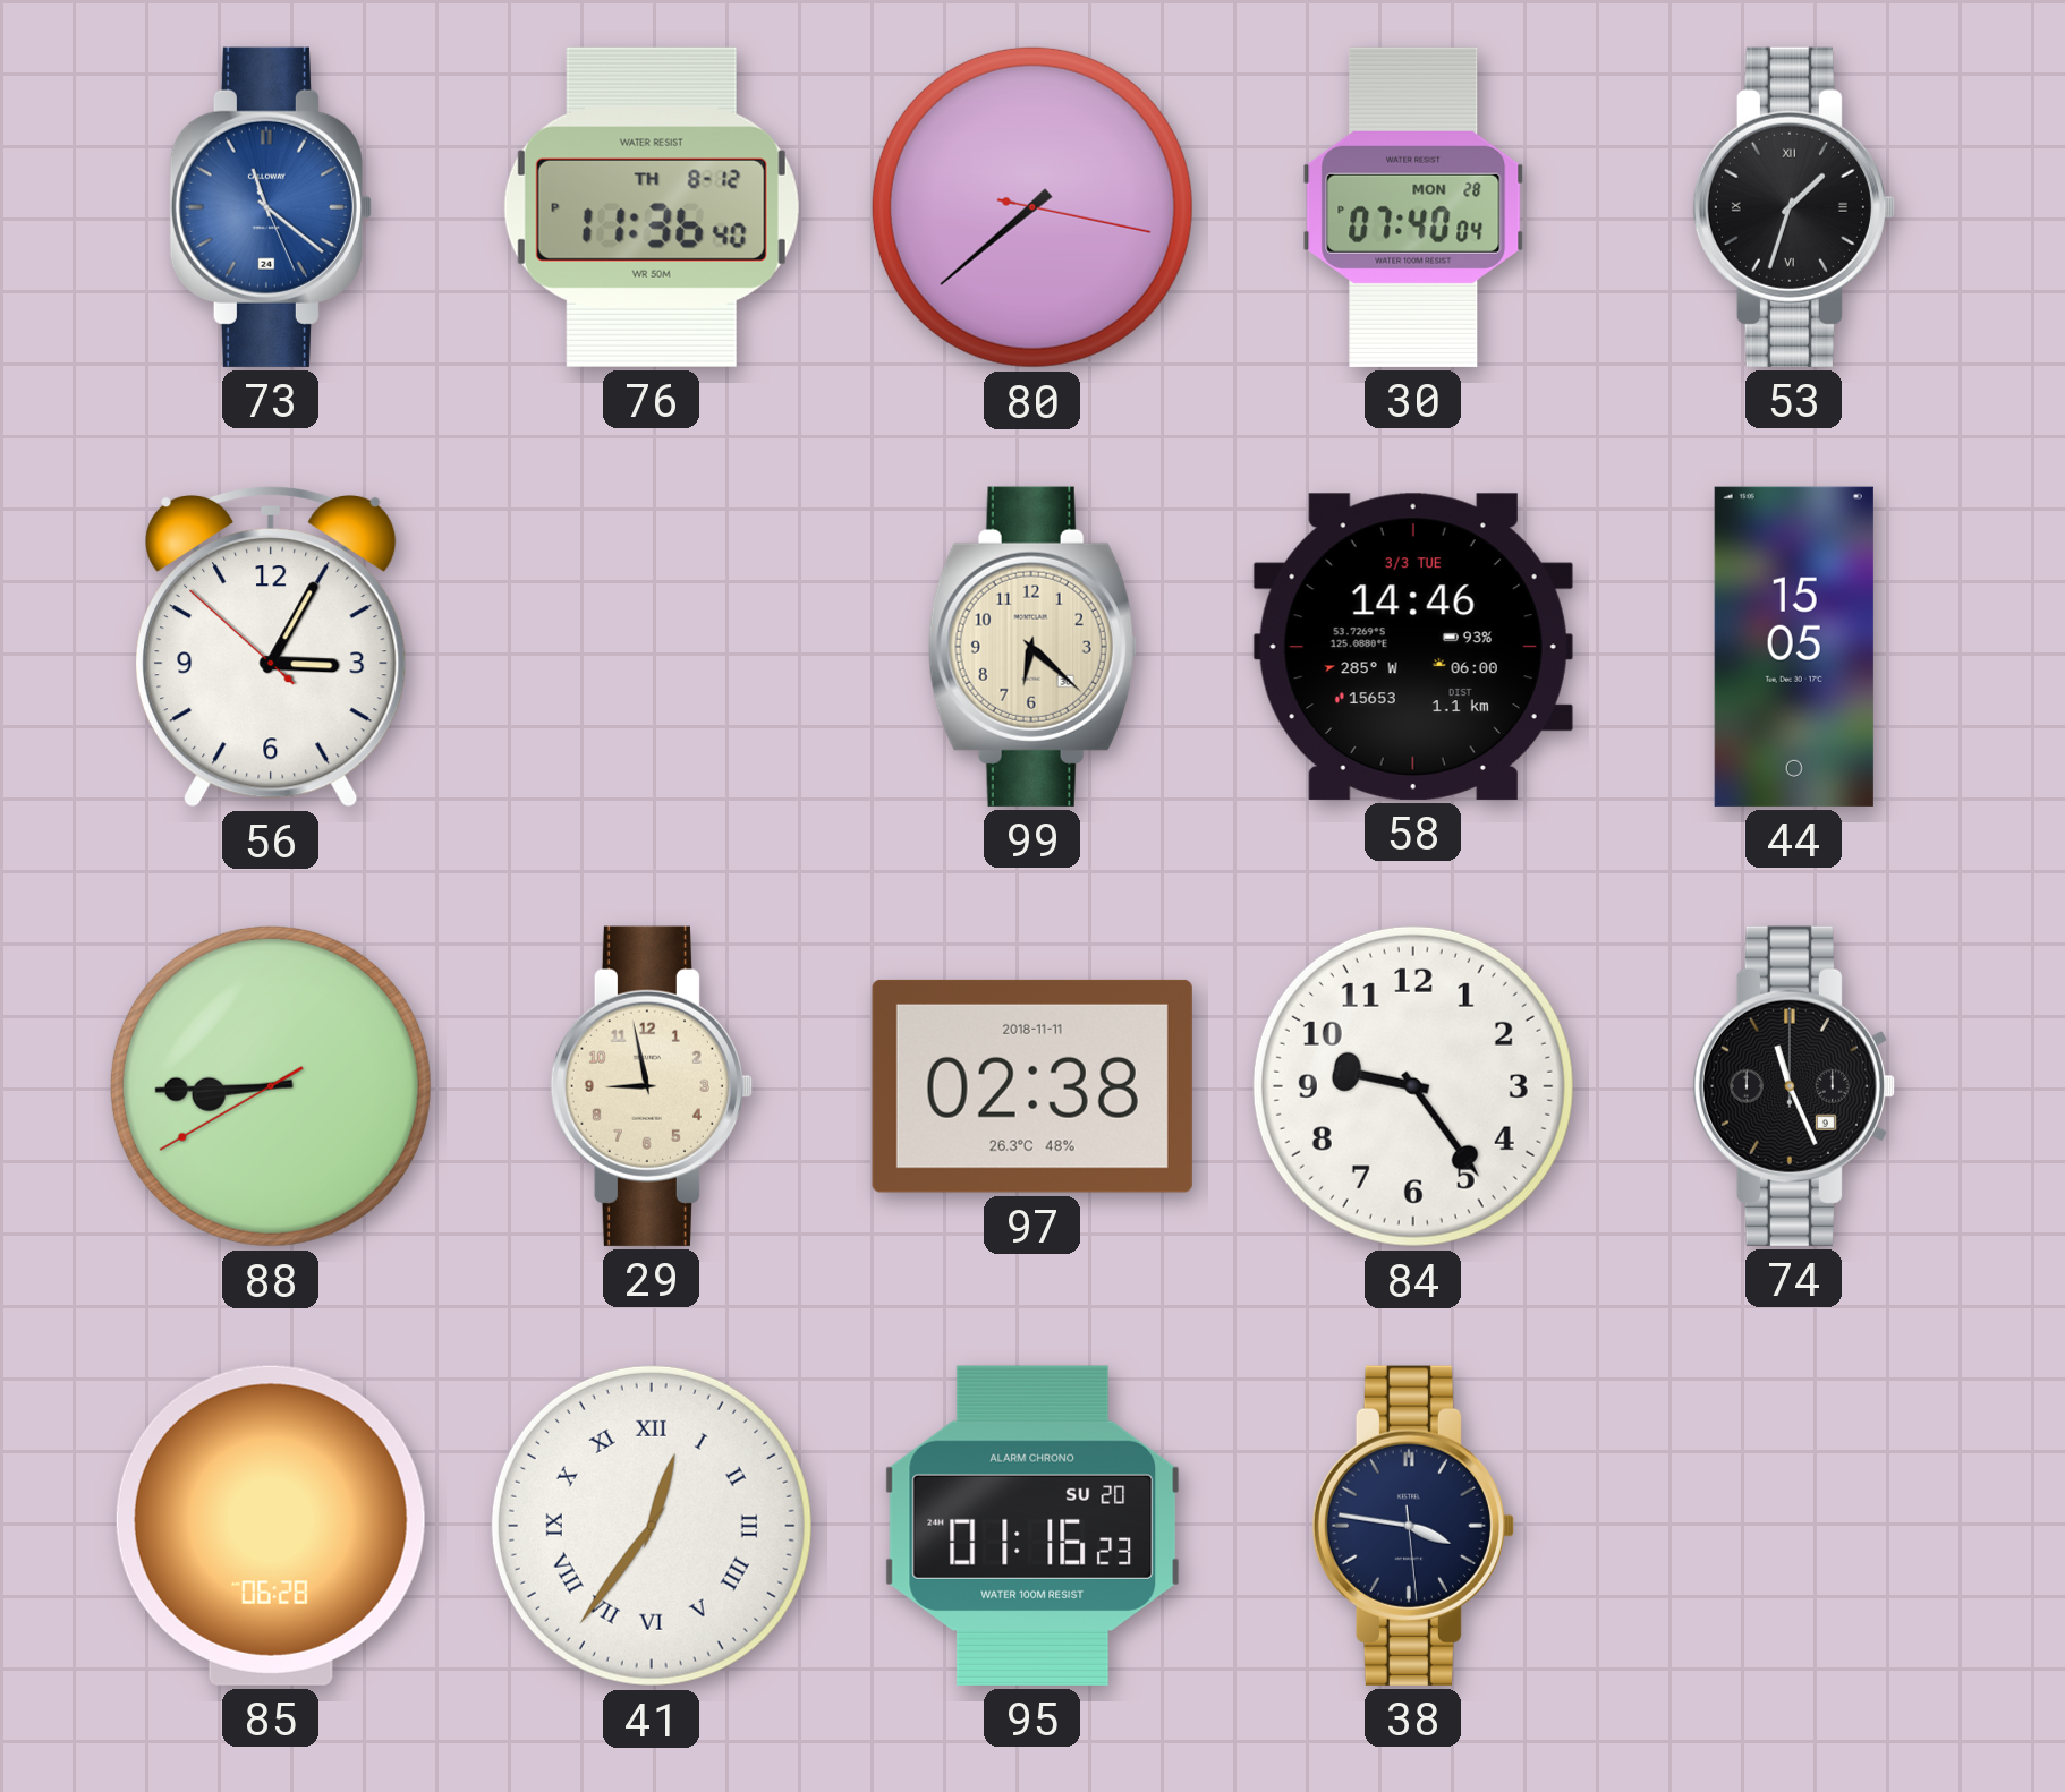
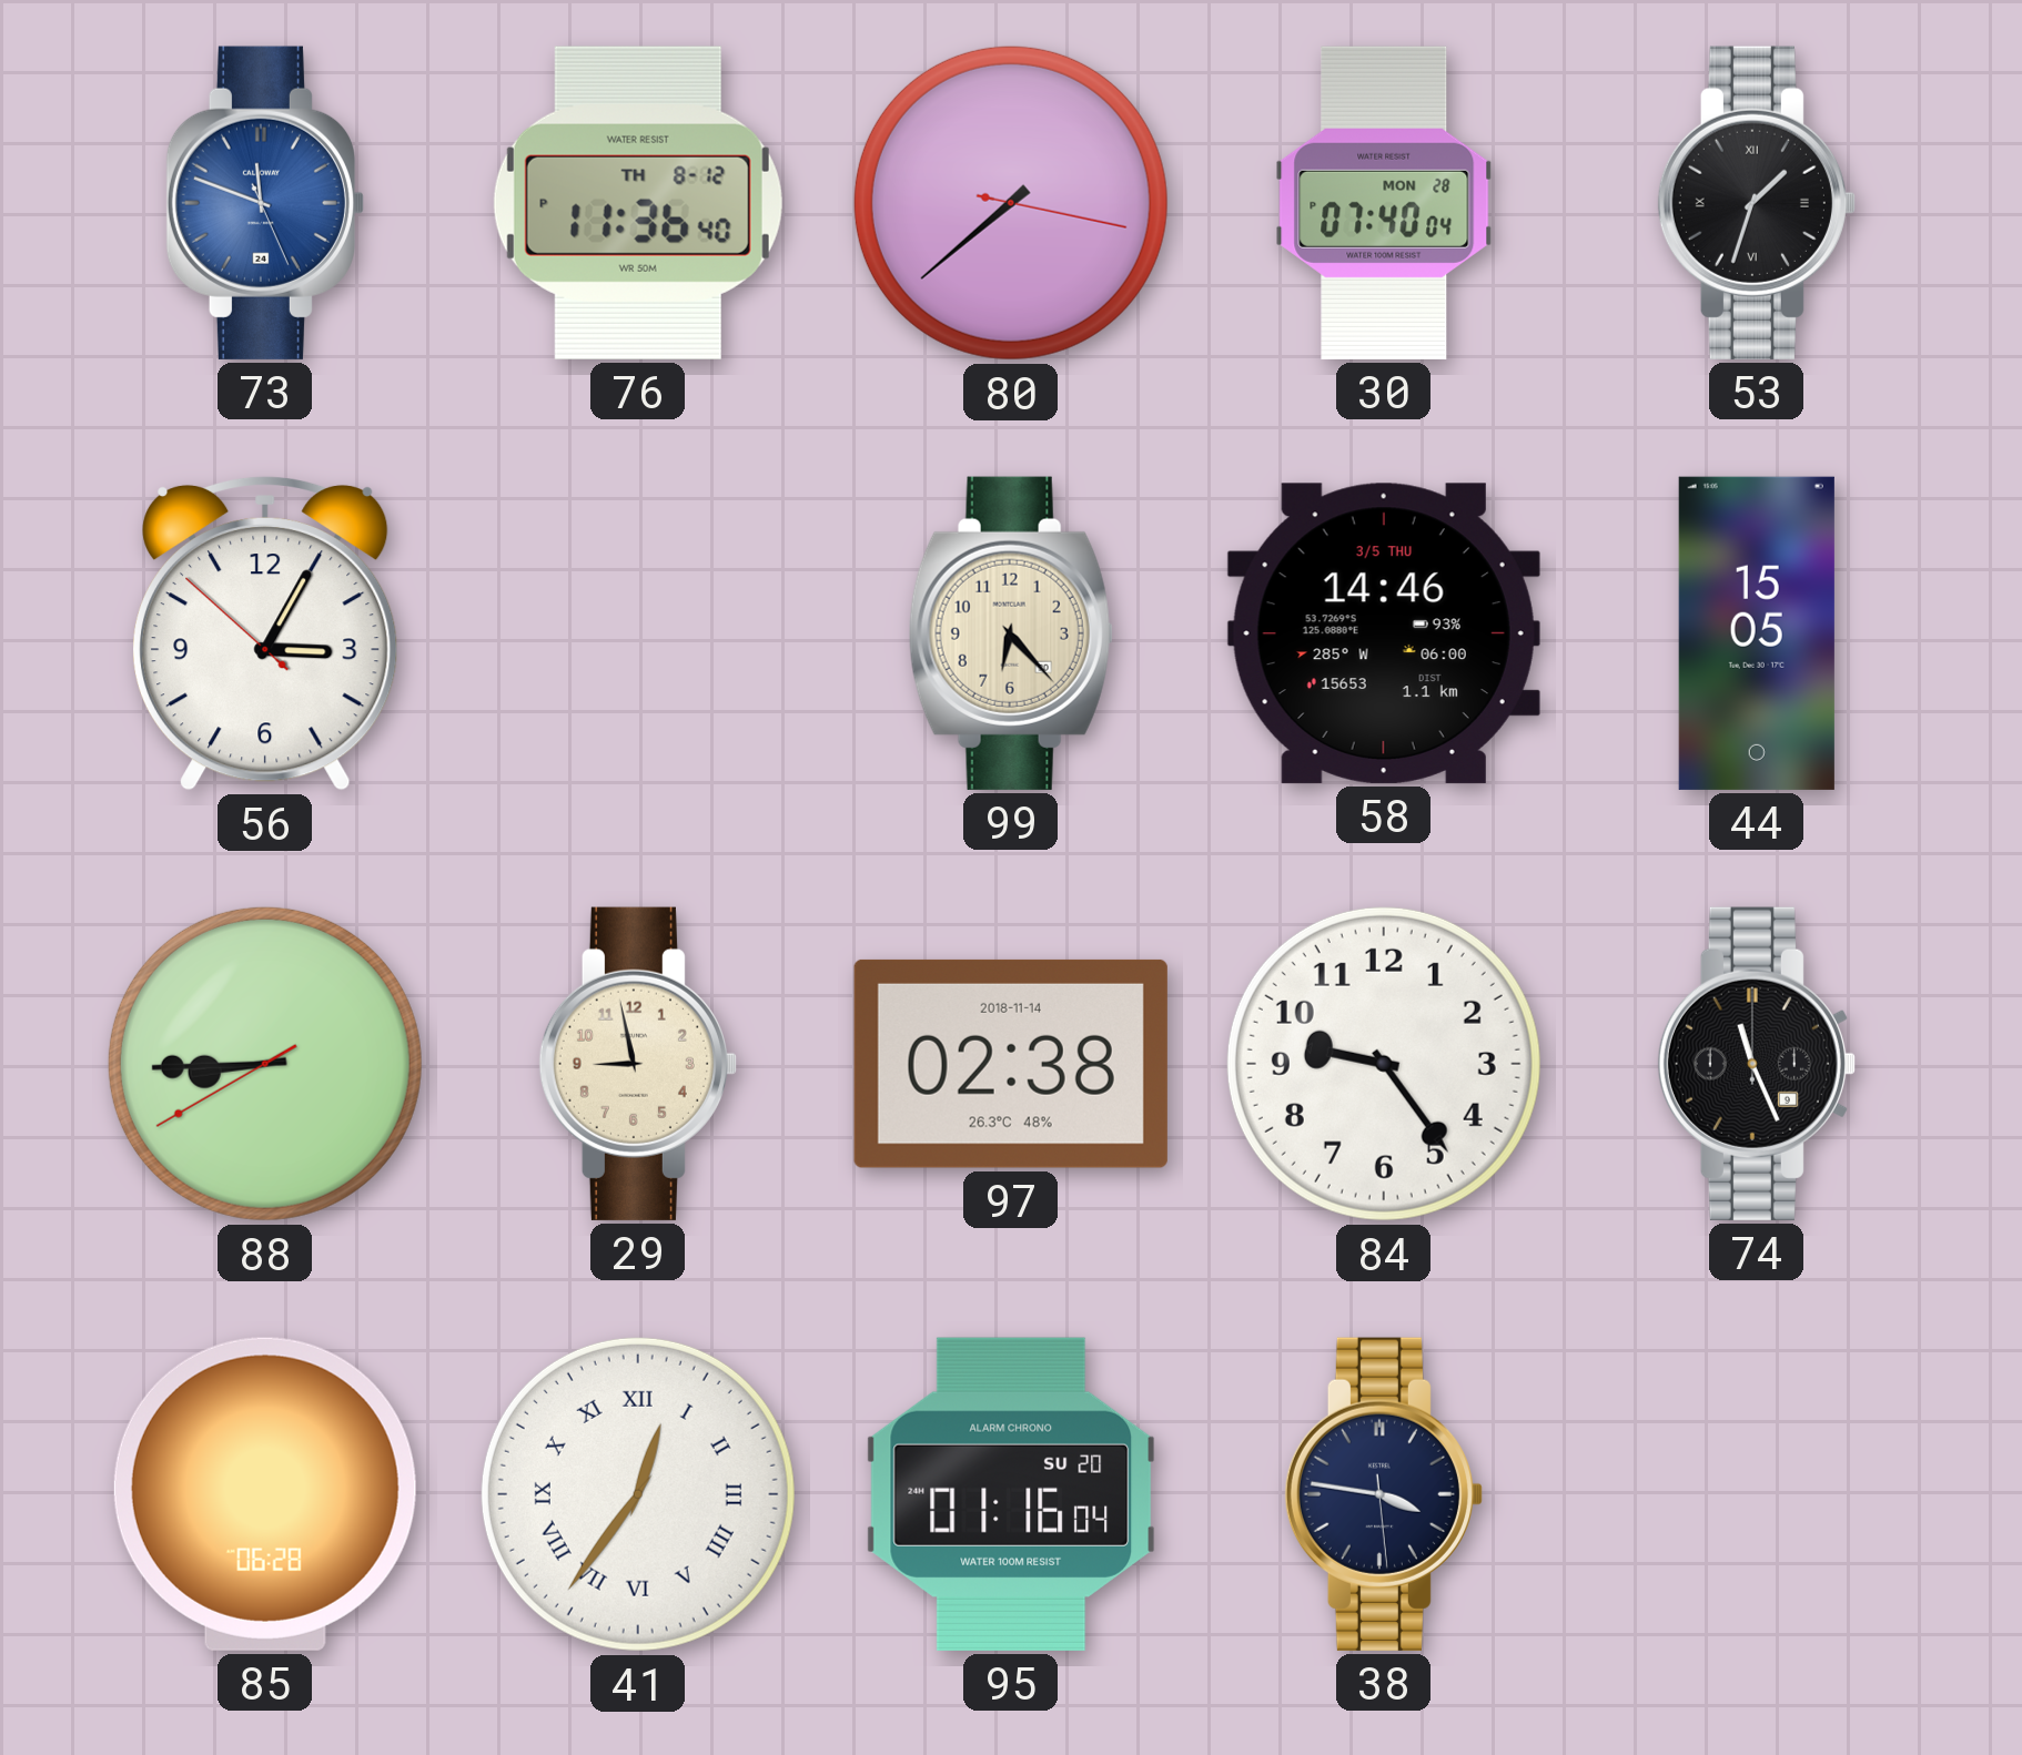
73: 11:21 -> 11:48
99: 6:22 -> 6:23
58 date: 3/3 TUE -> 3/5 THU
97 date: 2018-11-11 -> 2018-11-14
95: 01:16:23 -> 01:16:04
